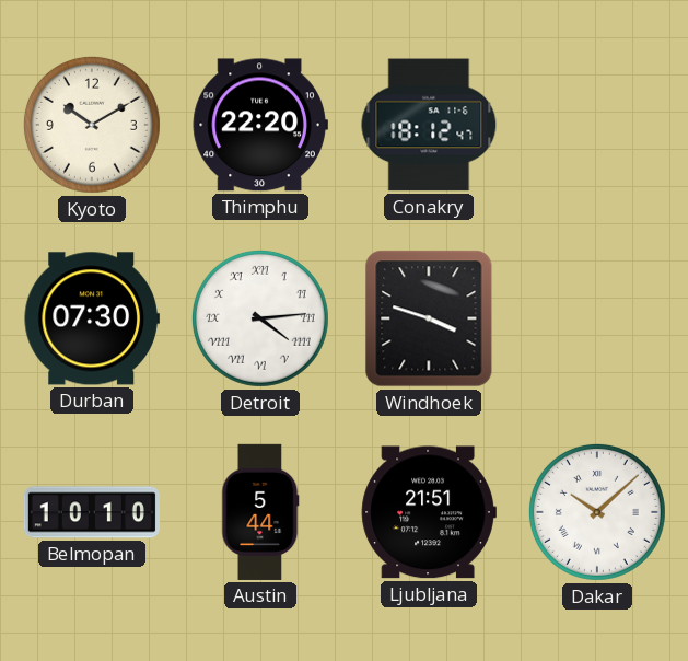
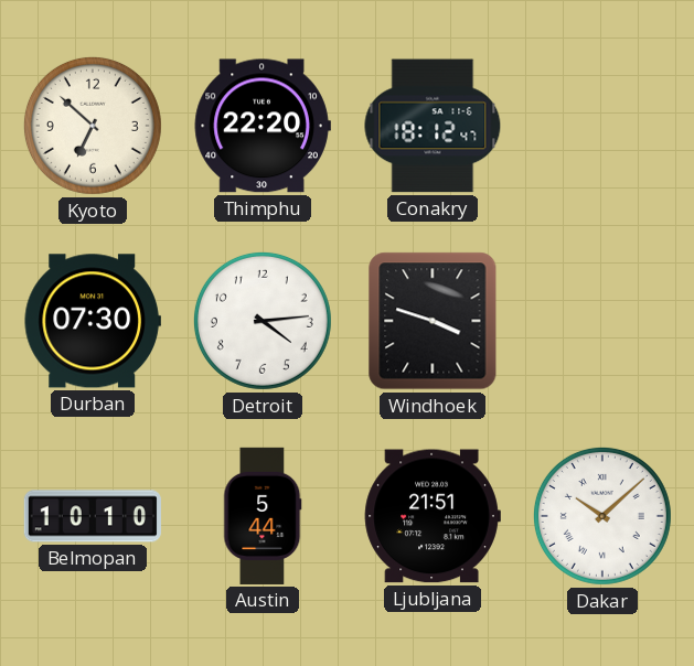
Kyoto: 10:10 -> 6:52
Detroit numerals: Roman -> Arabic
